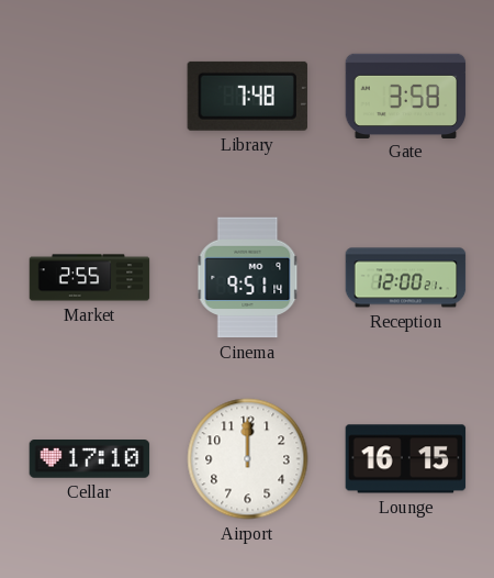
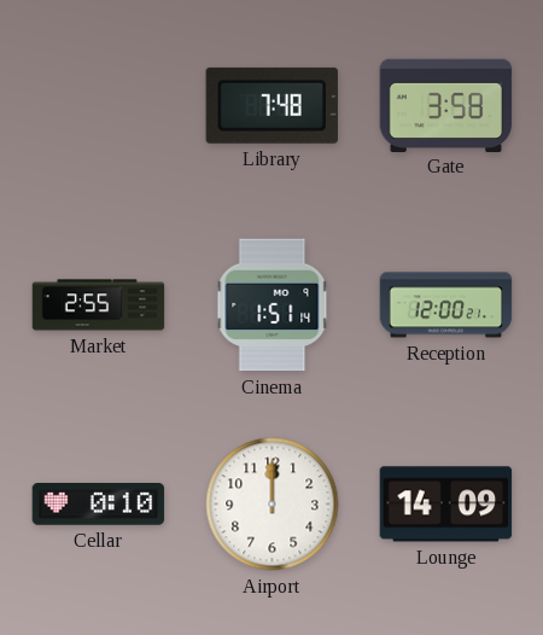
Cinema: 9:51 -> 1:51
Cellar: 17:10 -> 0:10
Lounge: 16:15 -> 14:09
